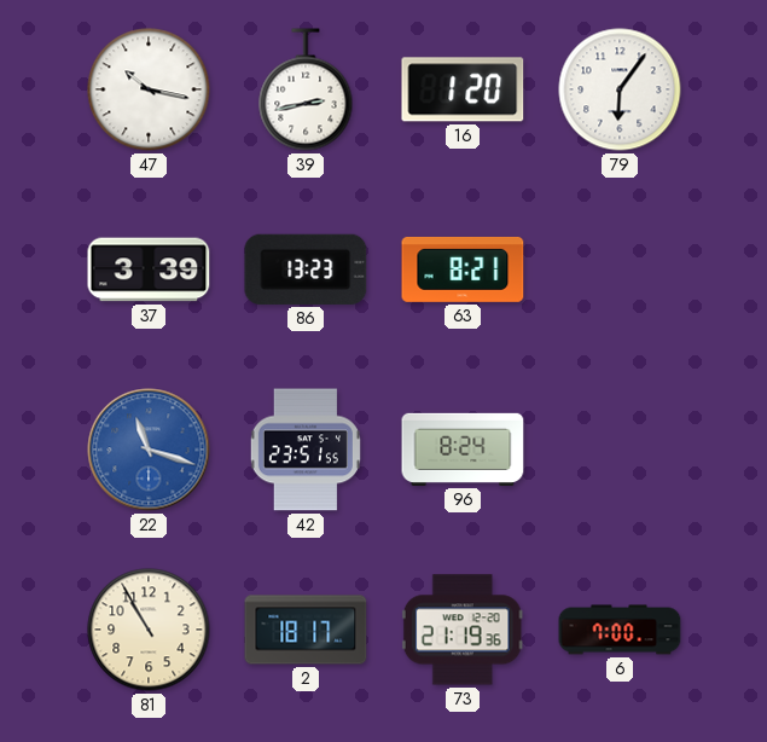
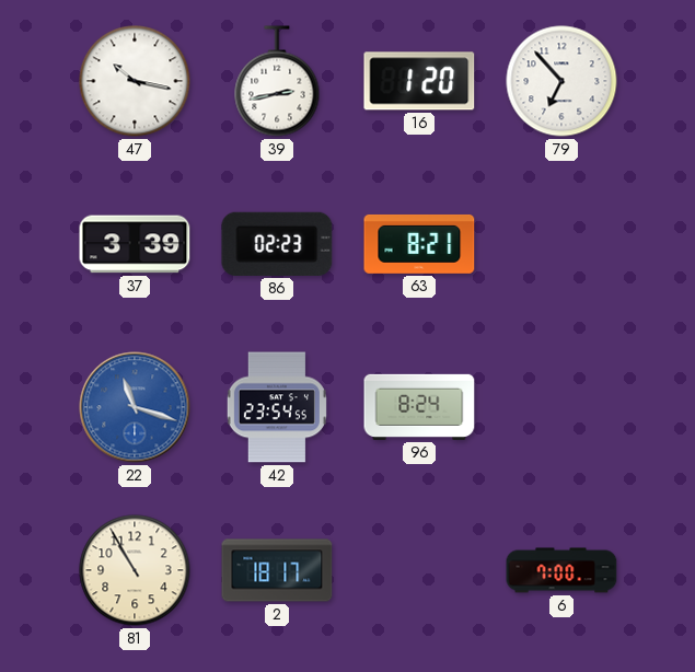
79: 6:06 -> 6:53
86: 13:23 -> 02:23
42: 23:51 -> 23:54
73: 21:19 -> none
